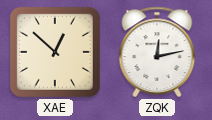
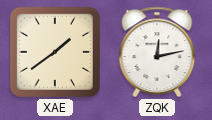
XAE: 12:52 -> 1:39
